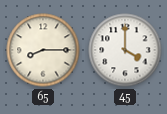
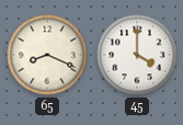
65: 8:15 -> 8:19
